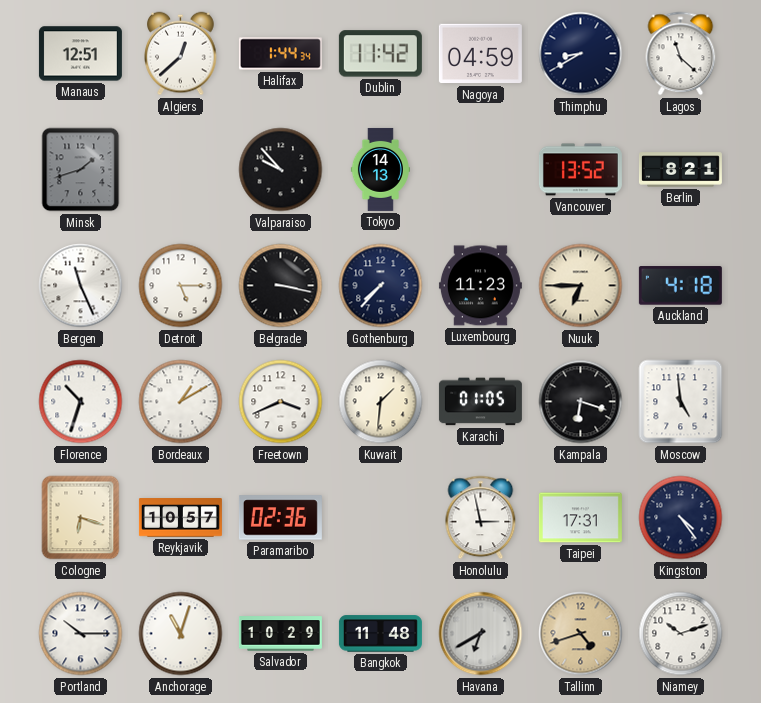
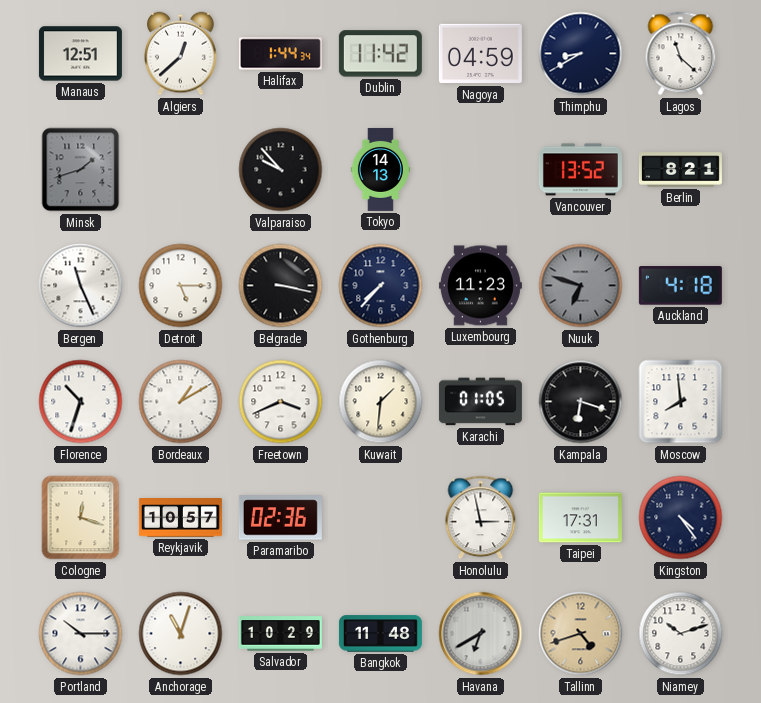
Nuuk: 6:45 -> 6:48
Nuuk dial: cream -> grey
Moscow: 4:59 -> 7:59
Cologne: 6:18 -> 12:18
